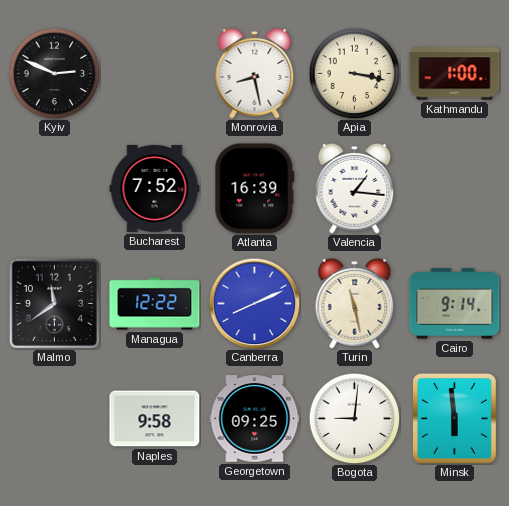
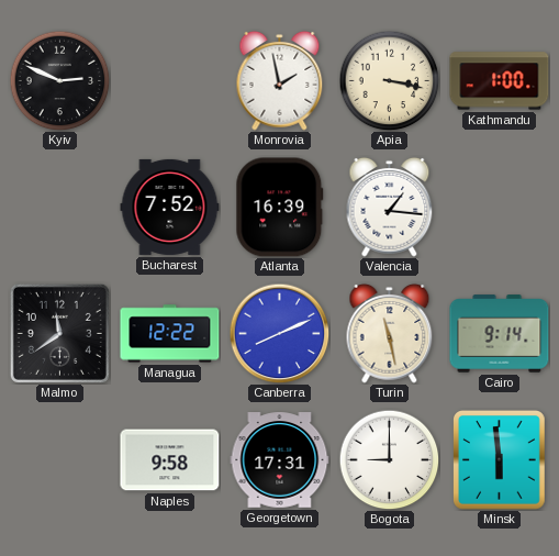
Monrovia: 8:28 -> 1:58
Georgetown: 09:25 -> 17:31
Bogota: 9:01 -> 9:00
